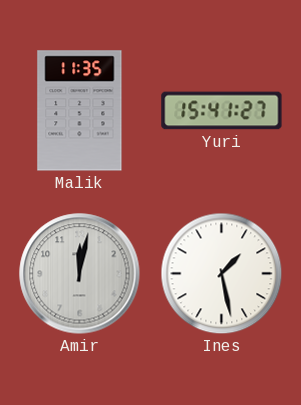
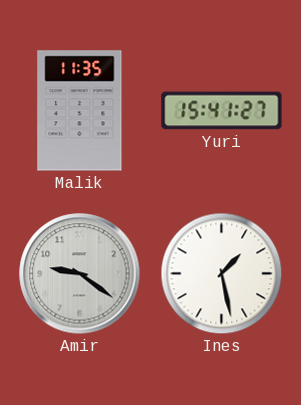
Amir: 12:02 -> 9:21
